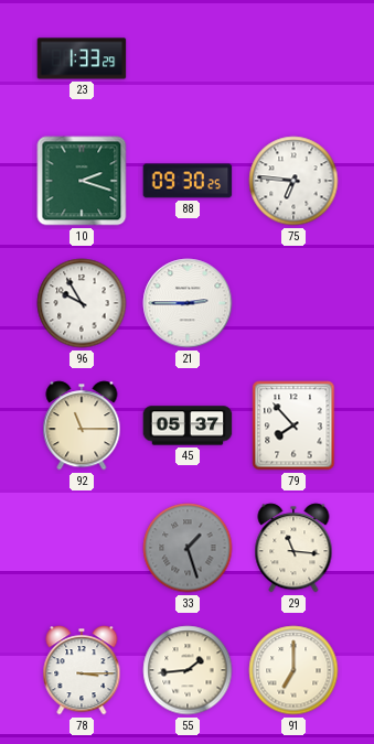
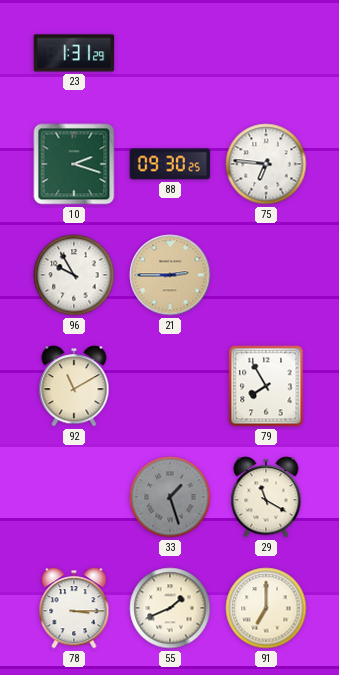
23: 1:33 -> 1:31
21 dial: white -> champagne
92: 11:15 -> 11:10
45: 05:37 -> none
79: 7:53 -> 7:55
29: 11:16 -> 11:20
55: 1:44 -> 1:41
